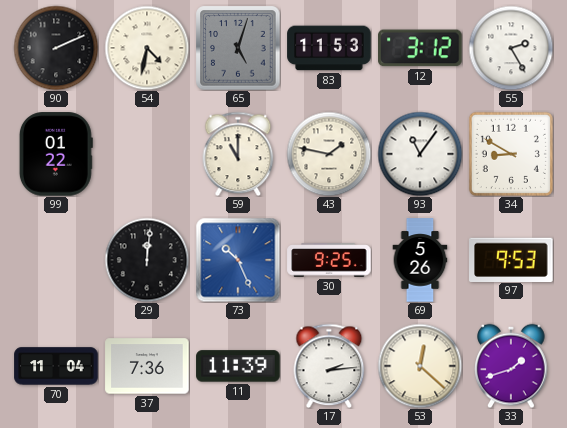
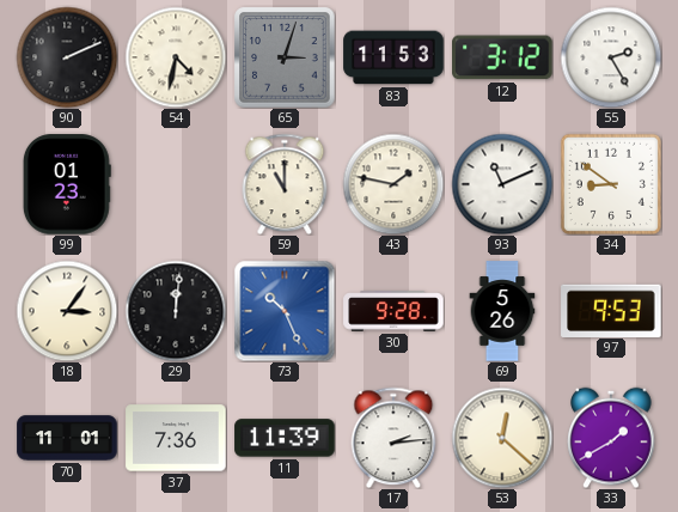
65: 5:03 -> 3:03
99: 01:22 -> 01:23
93: 11:06 -> 11:11
34: 8:50 -> 8:51
18: none -> 3:06
30: 9:25 -> 9:28
70: 11:04 -> 11:01
33: 1:42 -> 1:40
